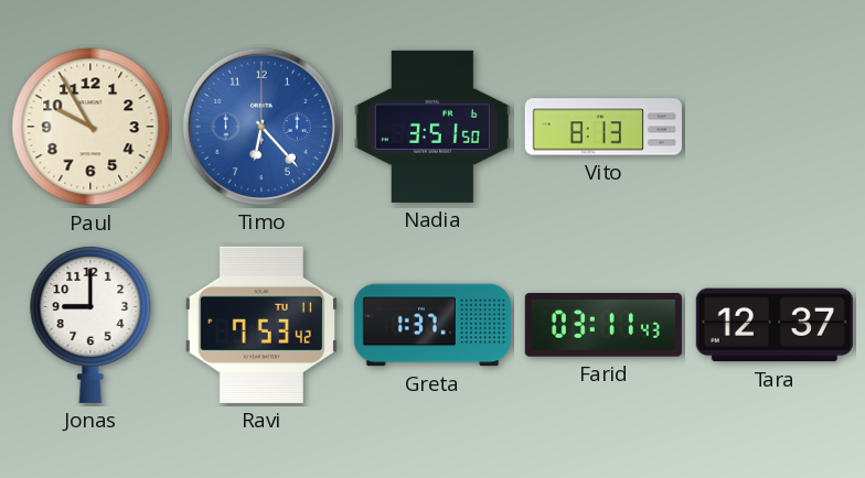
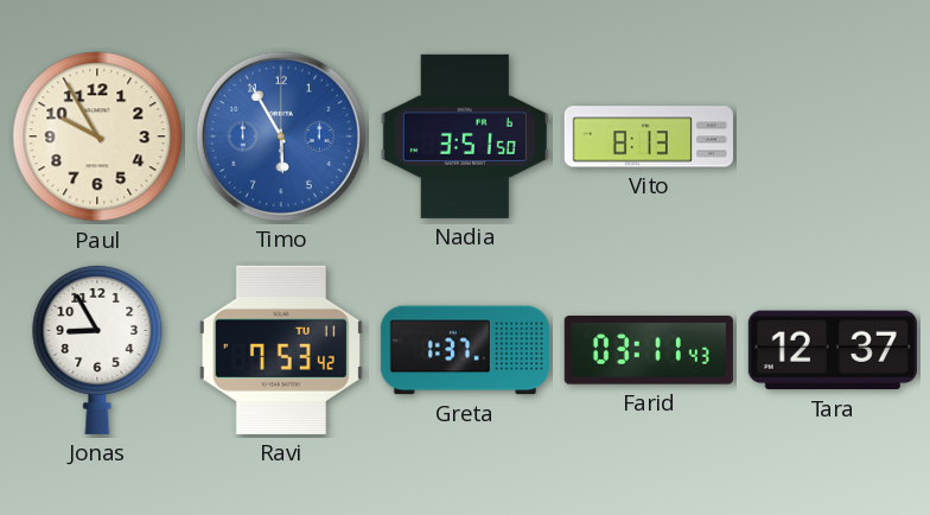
Timo: 6:23 -> 5:55
Jonas: 9:00 -> 8:55
